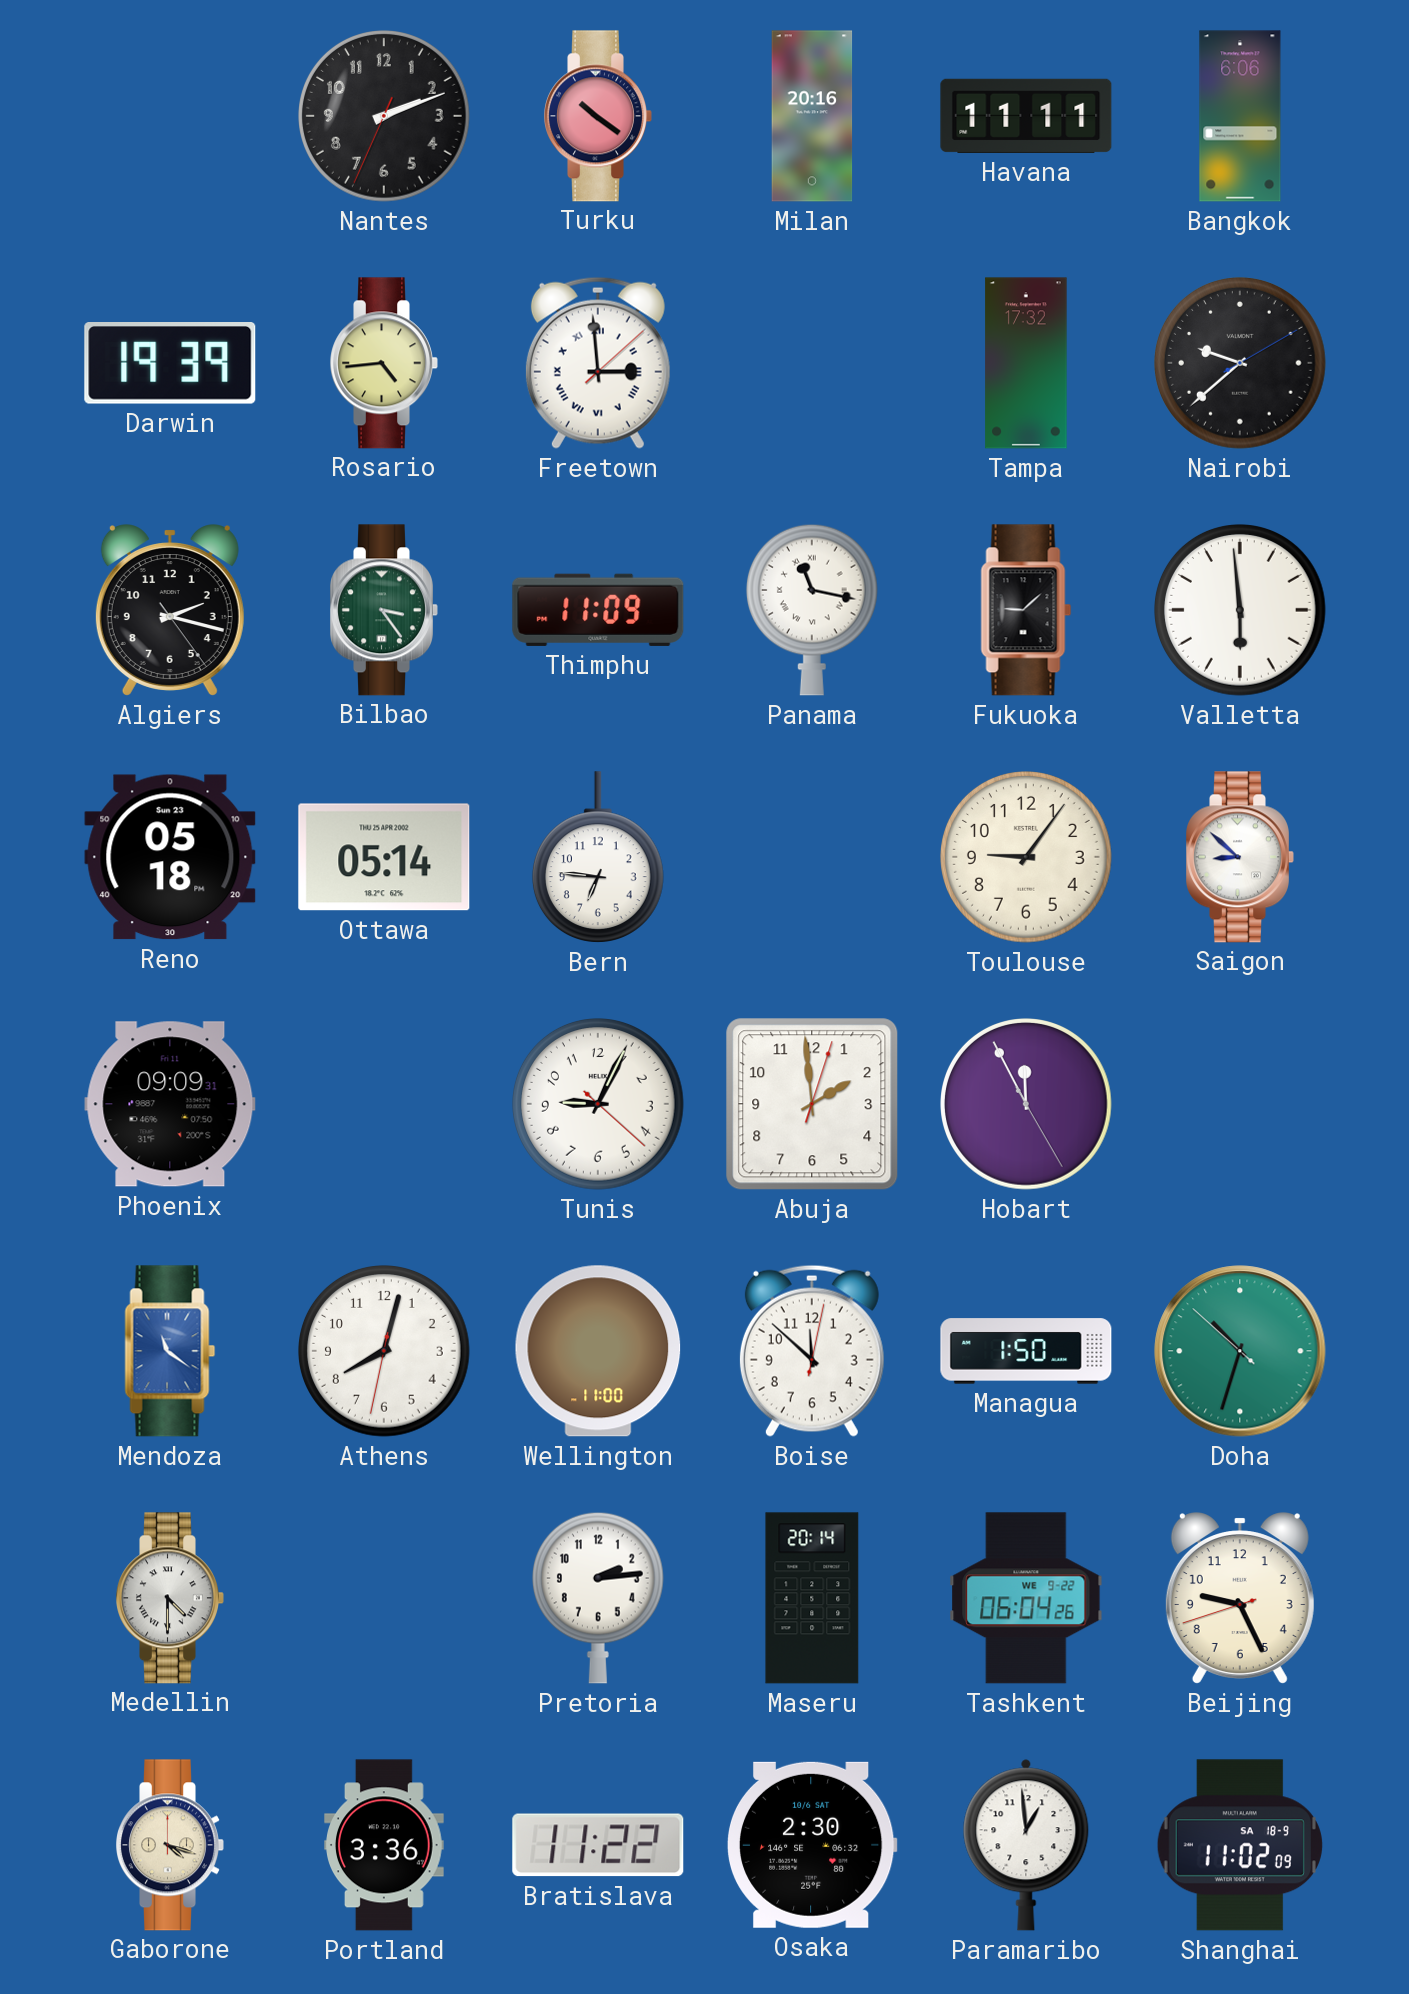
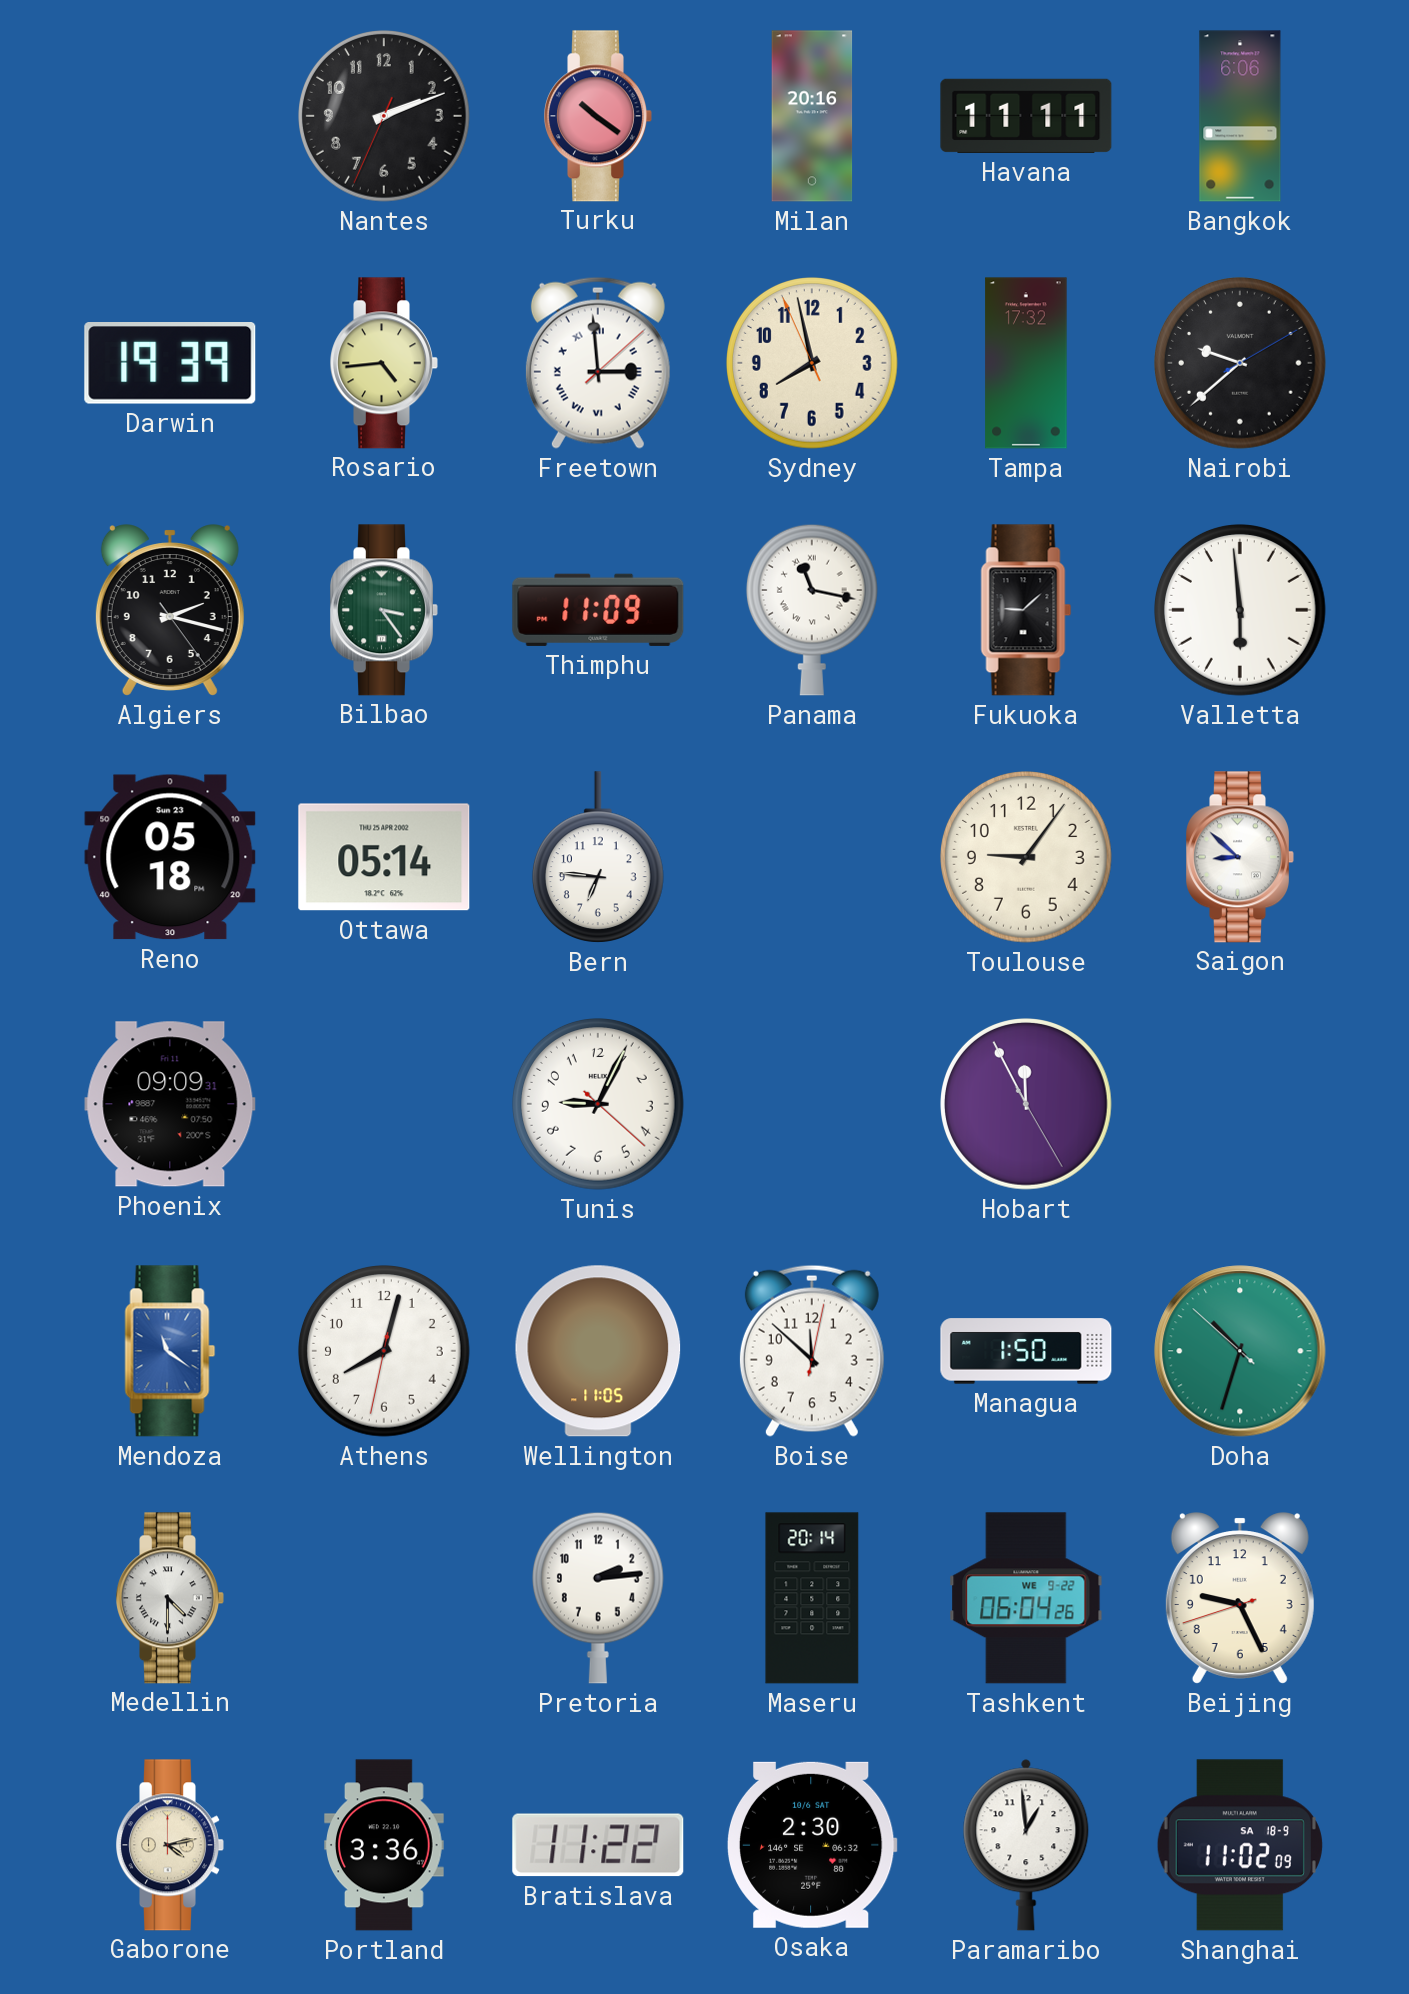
Sydney: none -> 7:57
Abuja: 1:59 -> none
Wellington: 11:00 -> 11:05
Gaborone: 4:18 -> 4:13
